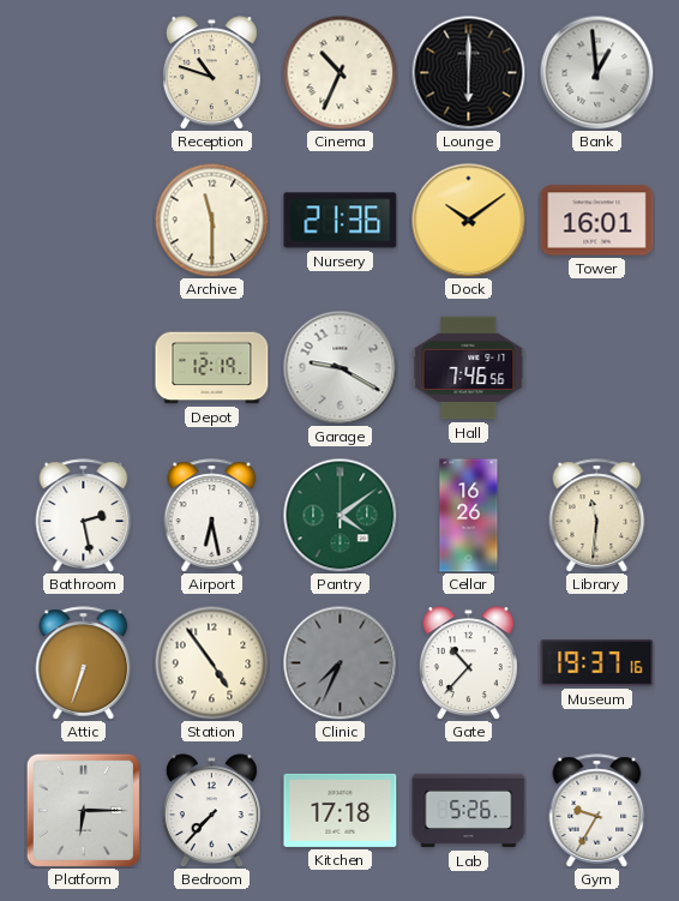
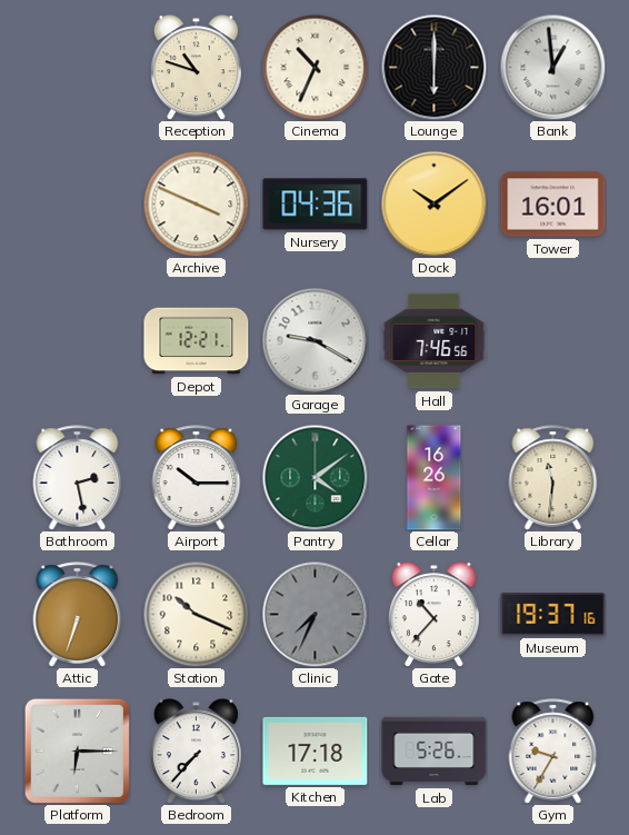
Archive: 11:30 -> 3:49
Nursery: 21:36 -> 04:36
Depot: 12:19 -> 12:21
Airport: 6:28 -> 10:15
Station: 4:54 -> 10:19
